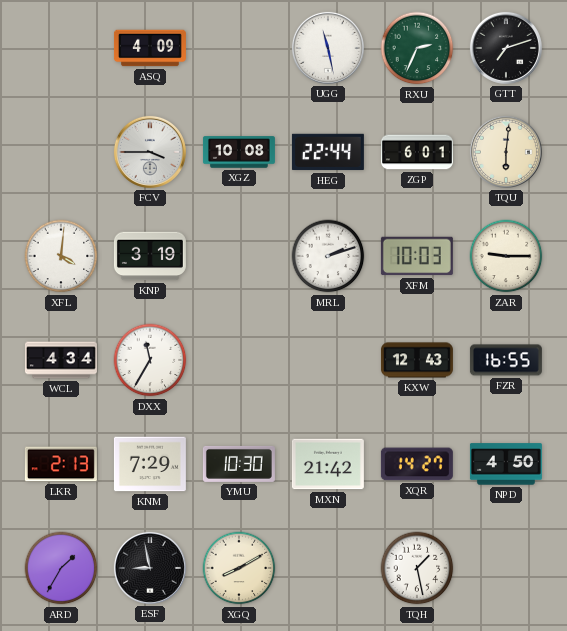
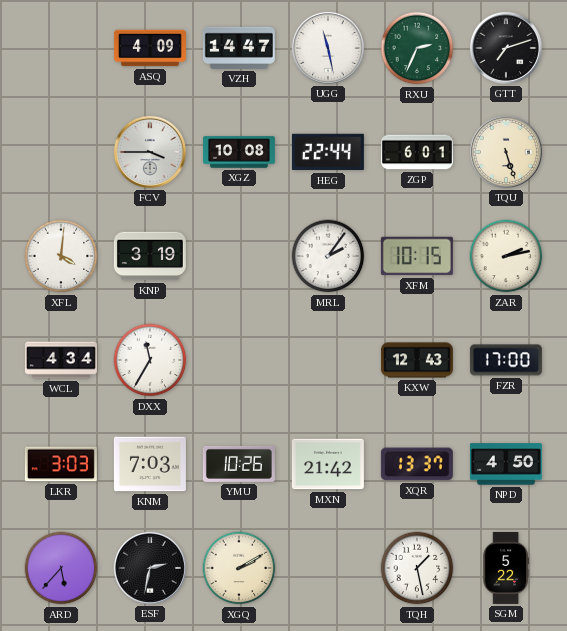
VZH: none -> 14:47
TQU: 6:01 -> 5:27
MRL: 2:12 -> 2:06
XFM: 10:03 -> 10:15
ZAR: 9:15 -> 2:13
FZR: 16:55 -> 17:00
LKR: 2:13 -> 3:03
KNM: 7:29 -> 7:03
YMU: 10:30 -> 10:26
XQR: 14:27 -> 13:37
ARD: 1:35 -> 5:37
ESF: 8:58 -> 2:32
XGQ: 8:10 -> 2:10
SGM: none -> 5:22
